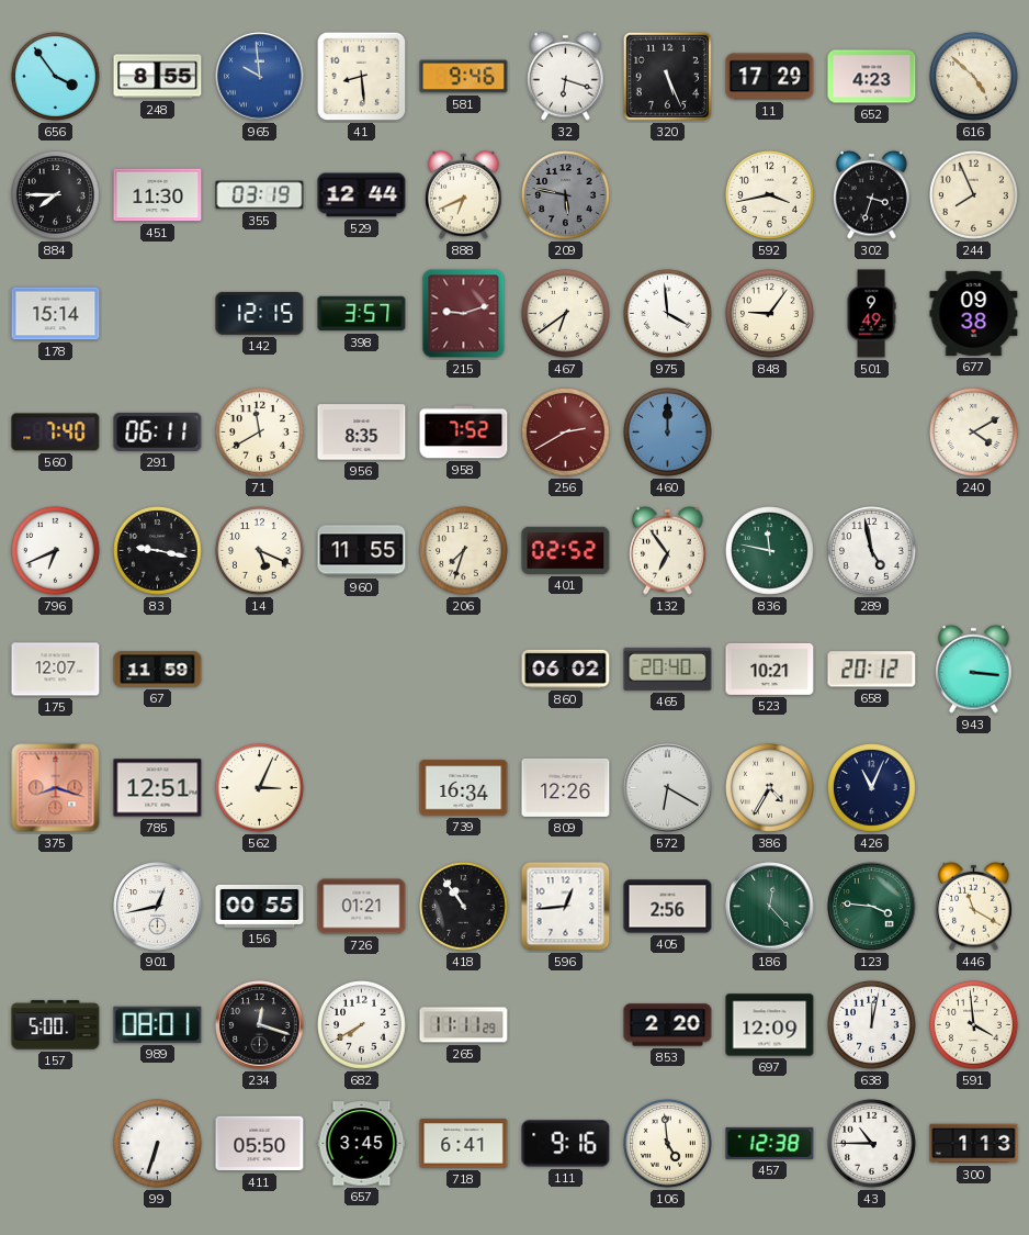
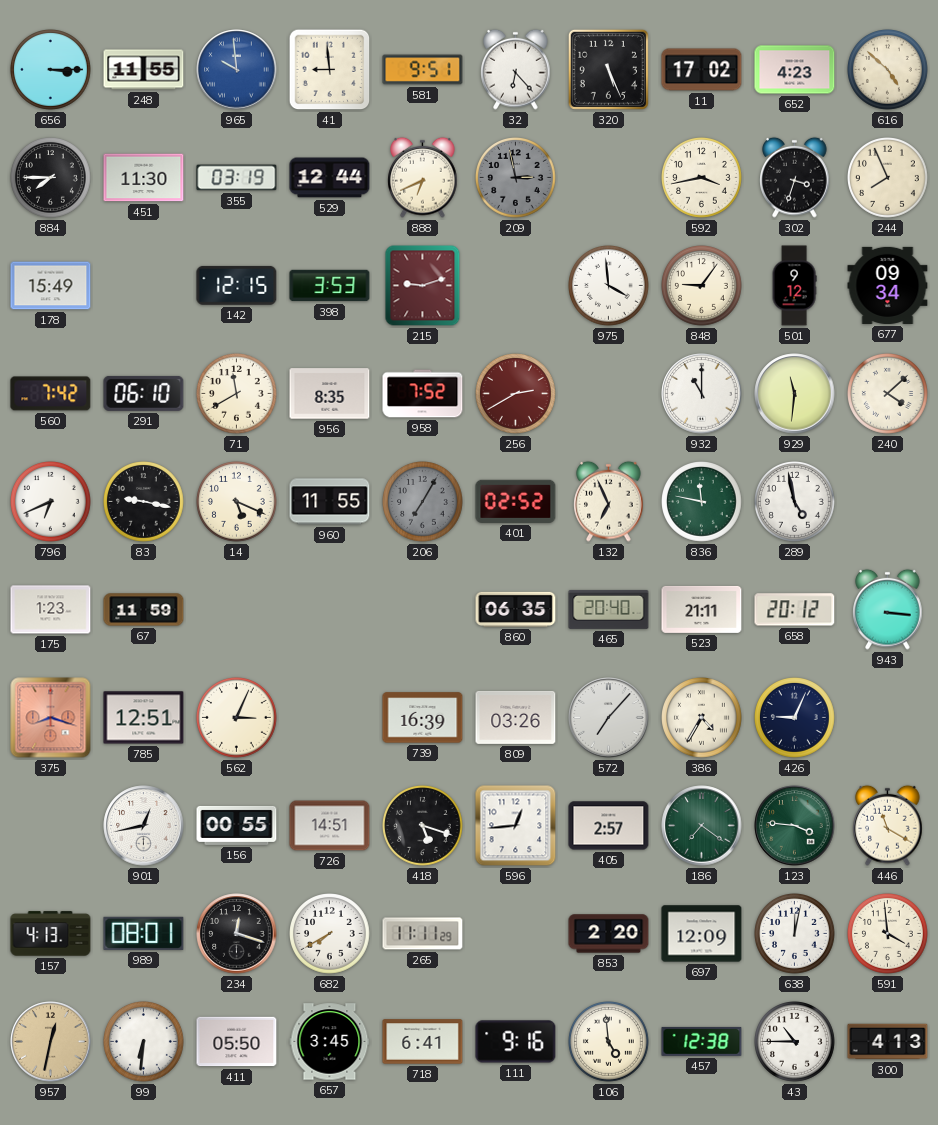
656: 3:54 -> 3:15
248: 8:55 -> 11:55
41: 8:29 -> 8:59
581: 9:46 -> 9:51
32: 6:18 -> 6:23
11: 17:29 -> 17:02
209: 5:47 -> 2:58
178: 15:14 -> 15:49
398: 3:57 -> 3:53
467: 6:39 -> none
501: 9:49 -> 9:12
677: 09:38 -> 09:34
560: 7:40 -> 7:42
291: 06:11 -> 06:10
460: 12:00 -> none
932: none -> 11:00
929: none -> 11:31
240: 4:10 -> 4:08
206: 7:33 -> 7:05
206 dial: cream -> grey
132: 6:54 -> 6:56
175: 12:07 -> 1:23
860: 06:02 -> 06:35
523: 10:21 -> 21:11
739: 16:34 -> 16:39
809: 12:26 -> 03:26
572: 6:20 -> 7:07
426: 11:04 -> 9:04
726: 01:21 -> 14:51
418: 10:54 -> 5:18
405: 2:56 -> 2:57
186: 12:23 -> 7:21
157: 5:00 -> 4:13
957: none -> 12:32
99: 6:33 -> 6:31
300: 1:13 -> 4:13
